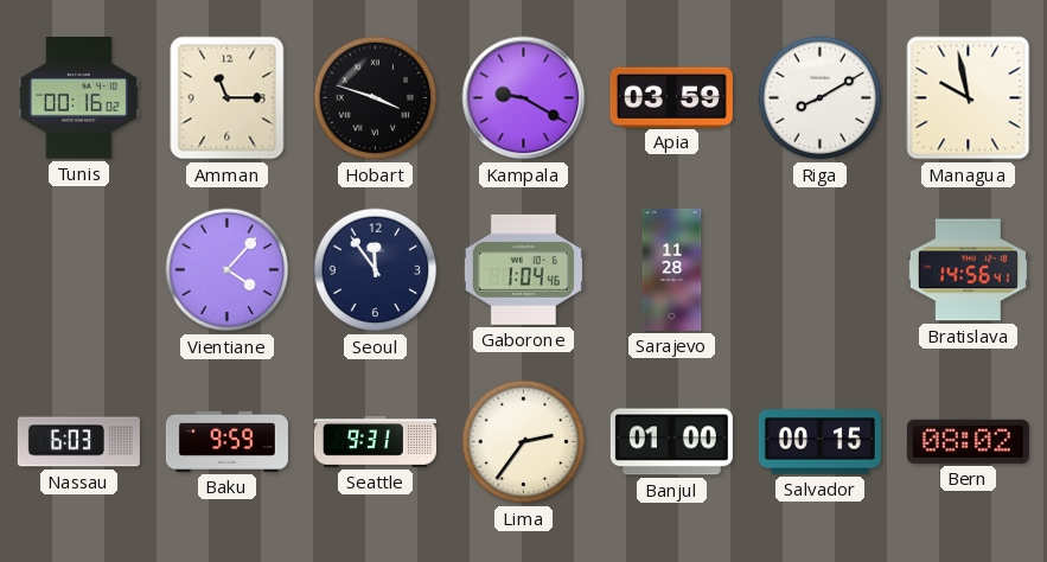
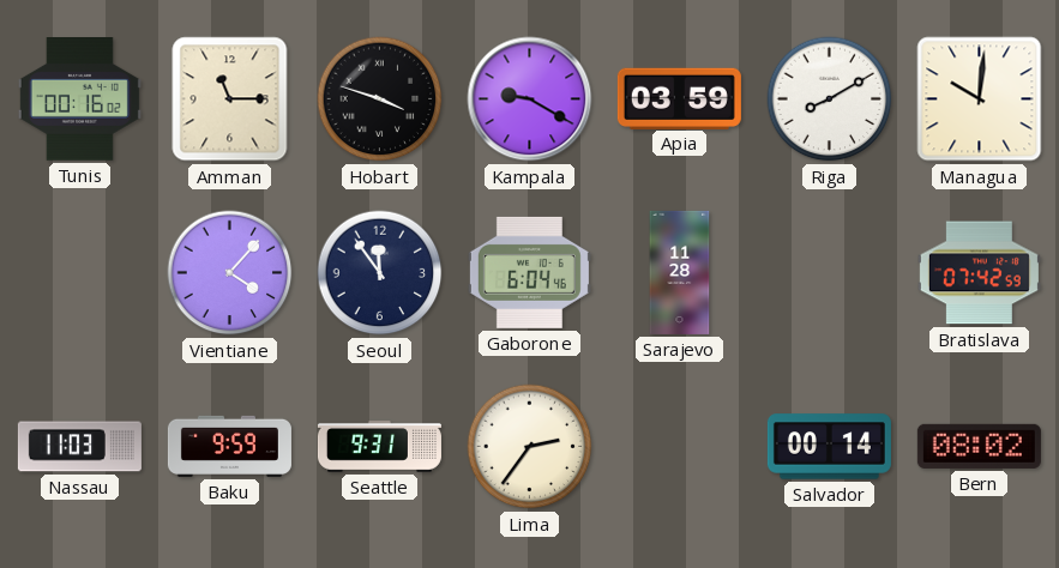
Managua: 9:58 -> 10:01
Gaborone: 1:04 -> 6:04
Bratislava: 14:56 -> 07:42
Nassau: 6:03 -> 11:03
Banjul: 01:00 -> none
Salvador: 00:15 -> 00:14
